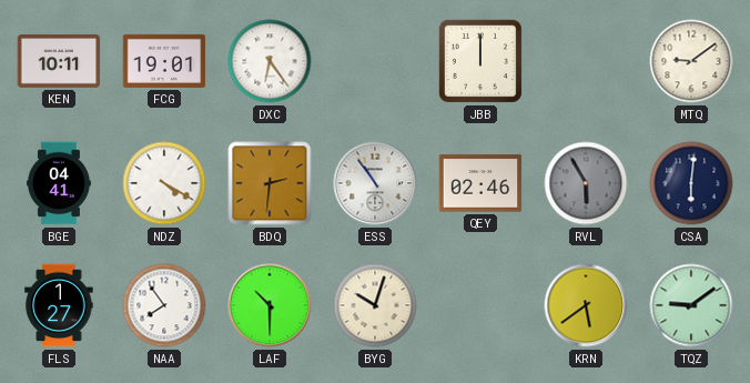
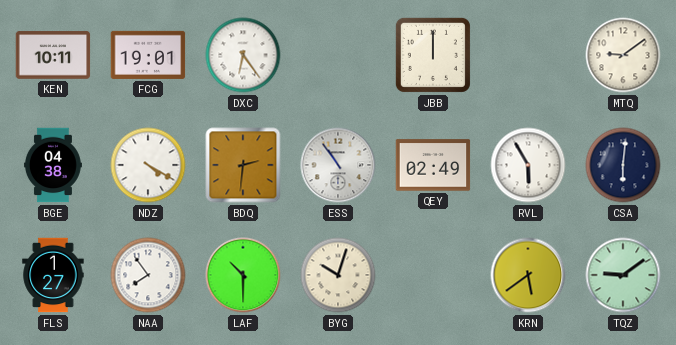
BGE: 04:41 -> 04:38
QEY: 02:46 -> 02:49
RVL dial: grey -> white
